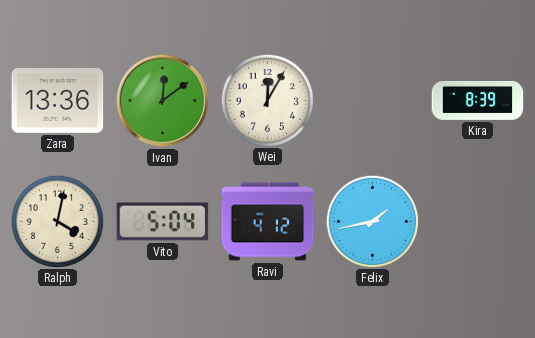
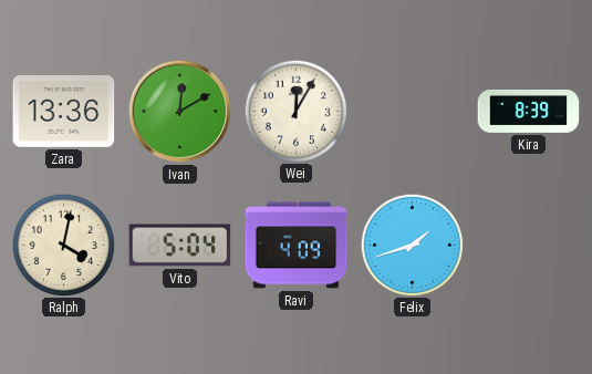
Ivan: 12:09 -> 12:10
Ravi: 4:12 -> 4:09
Felix: 1:43 -> 1:42
